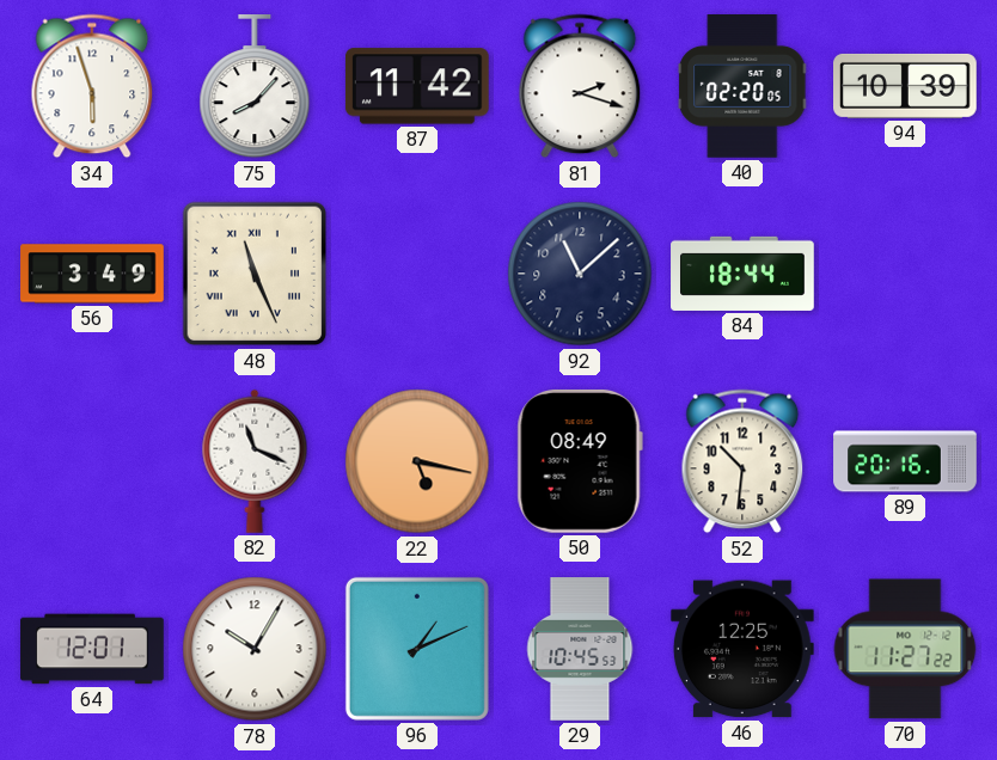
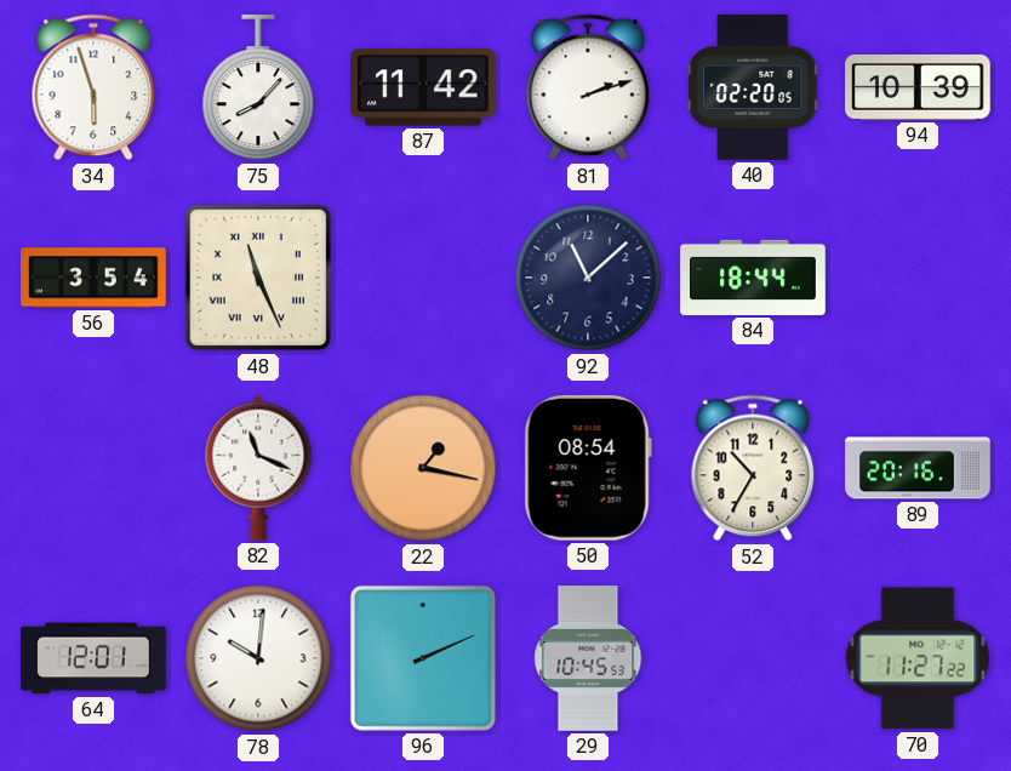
81: 2:18 -> 2:12
56: 3:49 -> 3:54
22: 5:17 -> 1:17
50: 08:49 -> 08:54
52: 10:31 -> 10:35
78: 10:05 -> 10:01
96: 1:11 -> 2:11
46: 12:25 -> none
